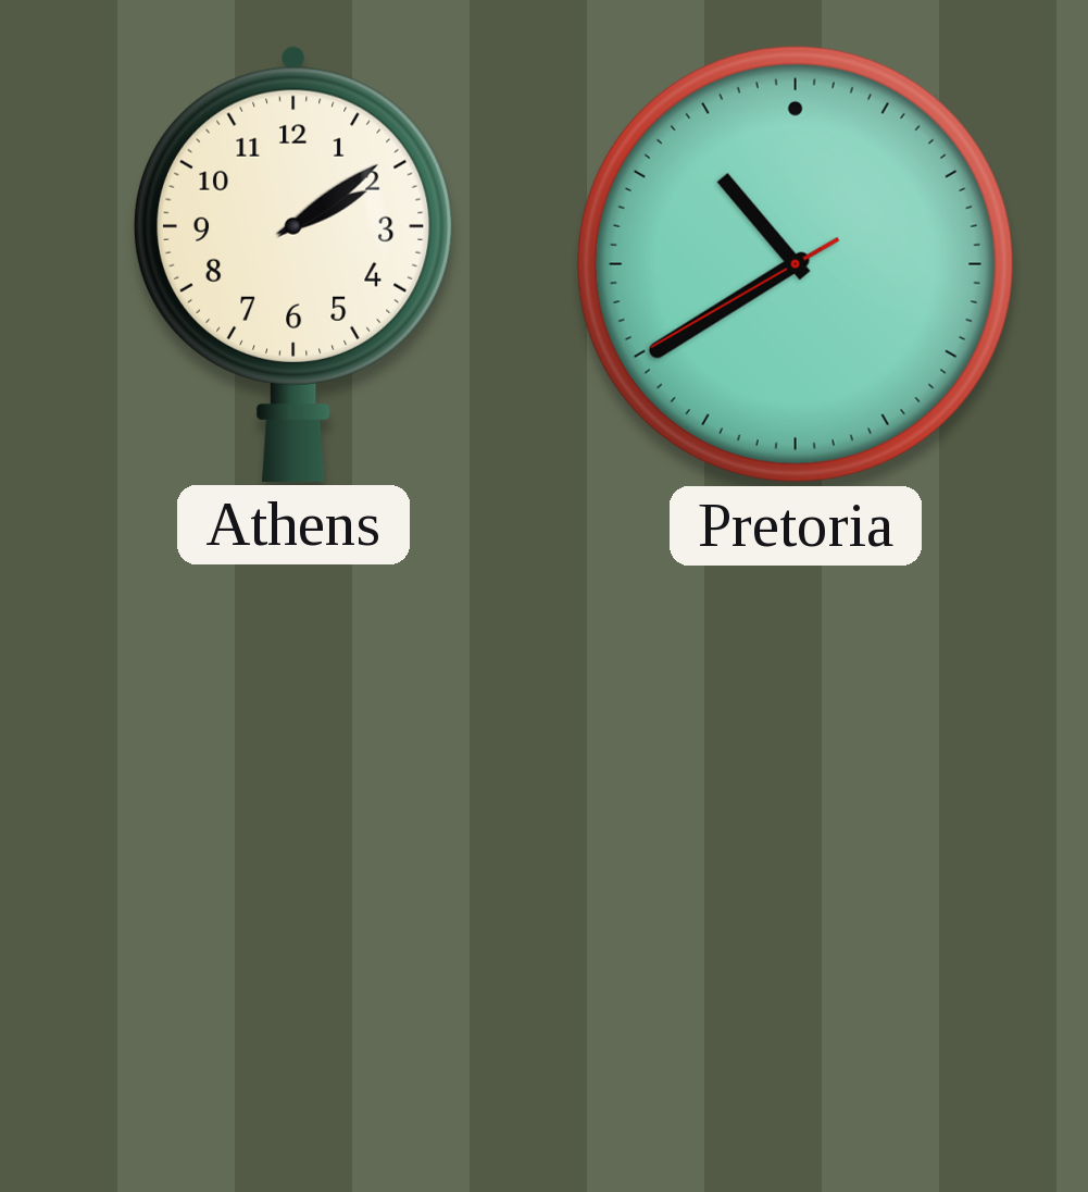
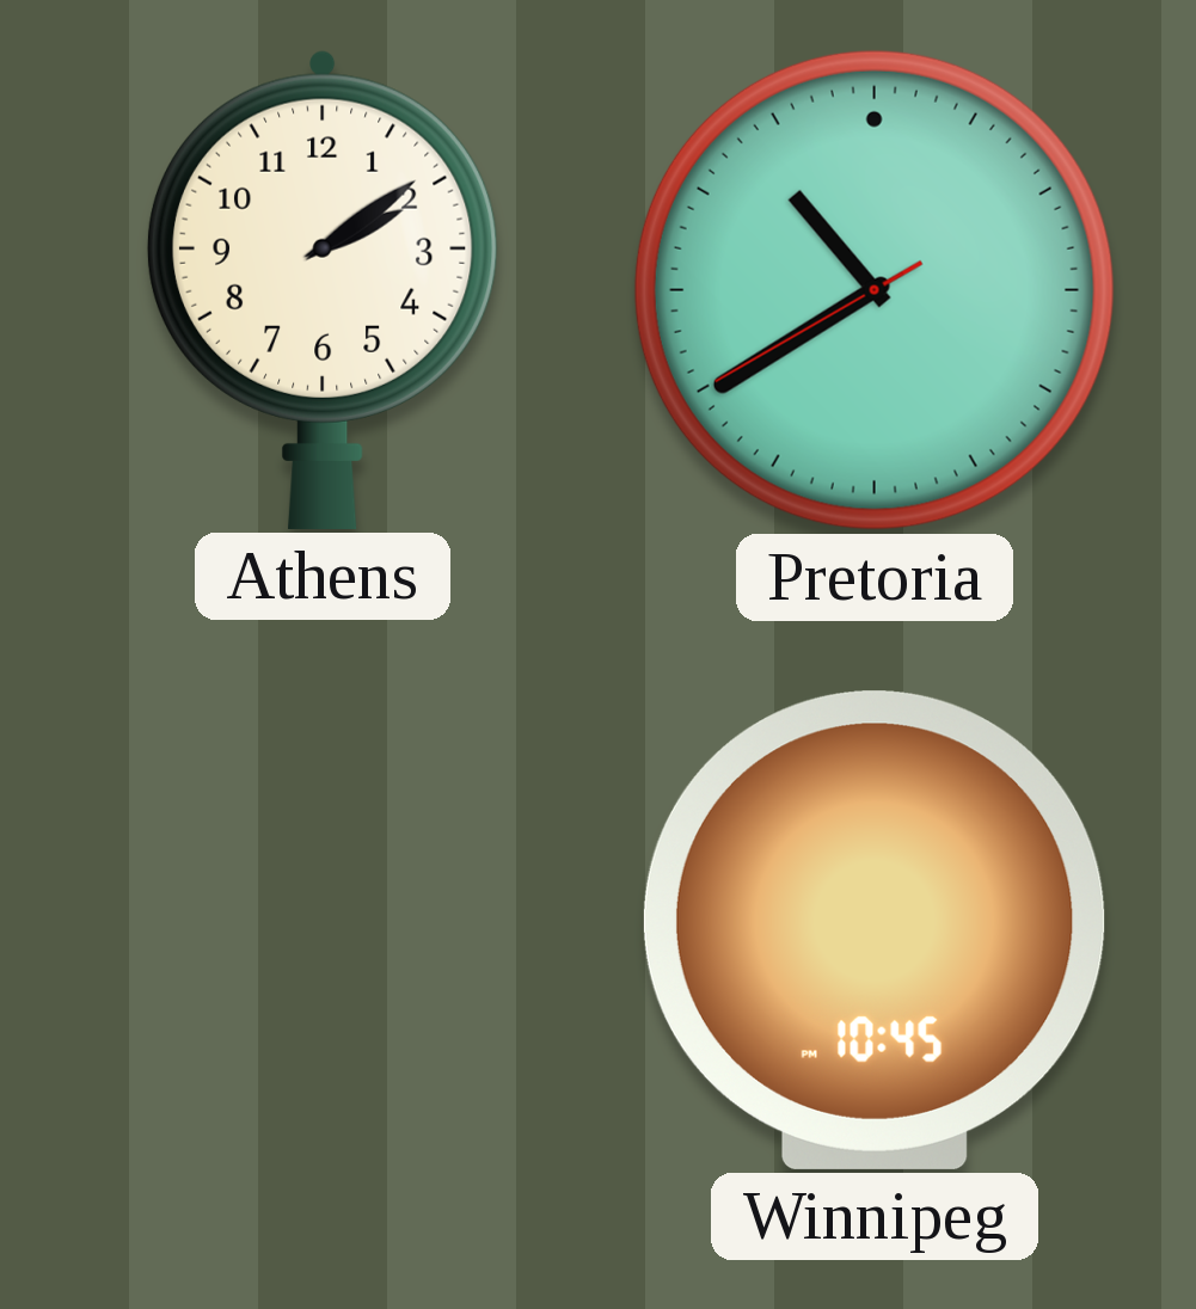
Winnipeg: none -> 10:45
